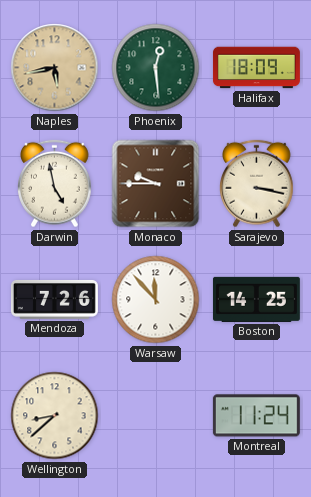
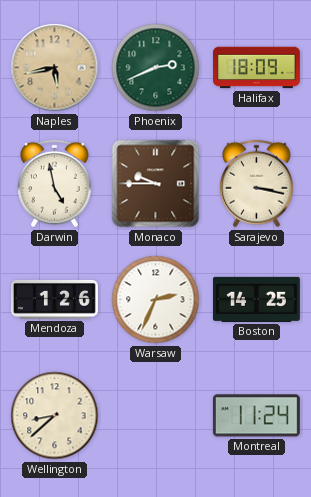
Phoenix: 12:29 -> 2:41
Mendoza: 7:26 -> 1:26
Warsaw: 11:53 -> 2:34
